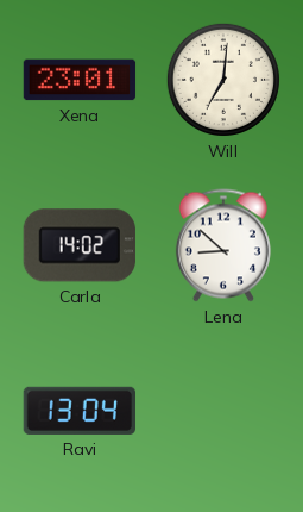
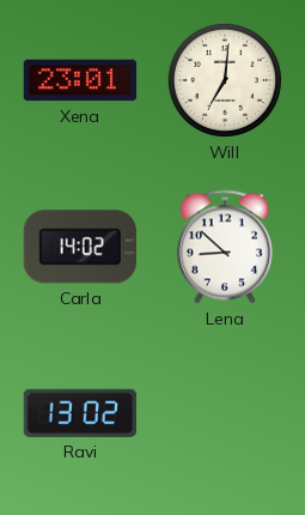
Ravi: 13:04 -> 13:02
